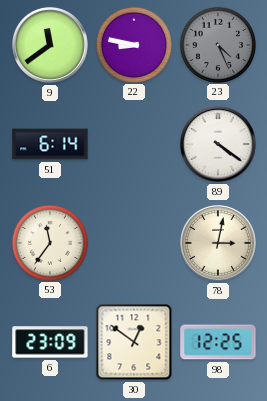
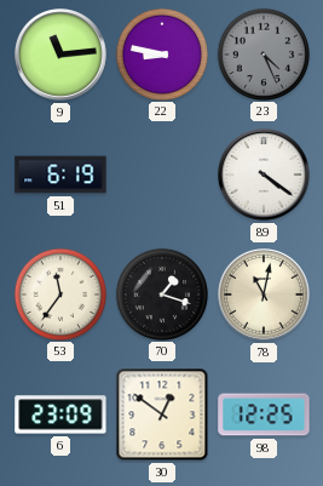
9: 11:39 -> 11:14
51: 6:14 -> 6:19
70: none -> 1:18
78: 3:02 -> 11:02
